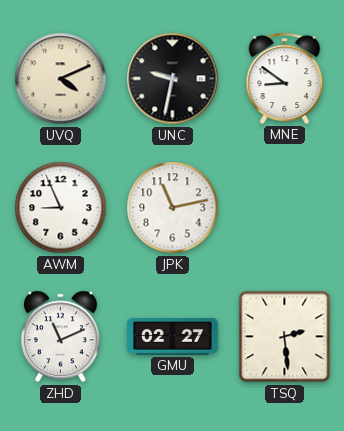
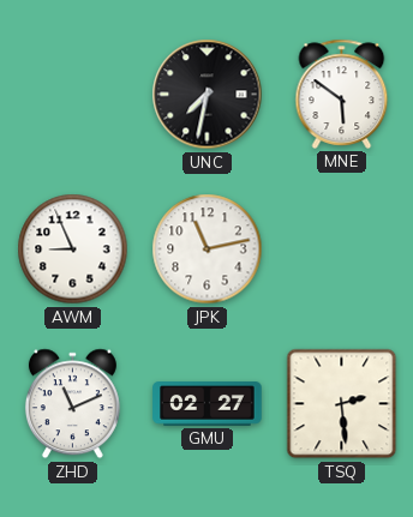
UVQ: 4:11 -> none
UNC: 9:32 -> 7:32
MNE: 8:51 -> 5:51
